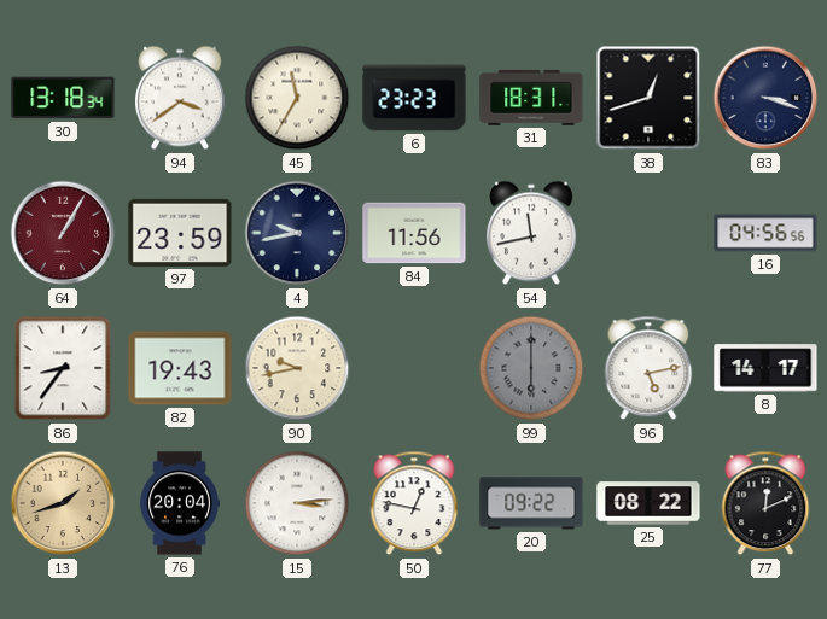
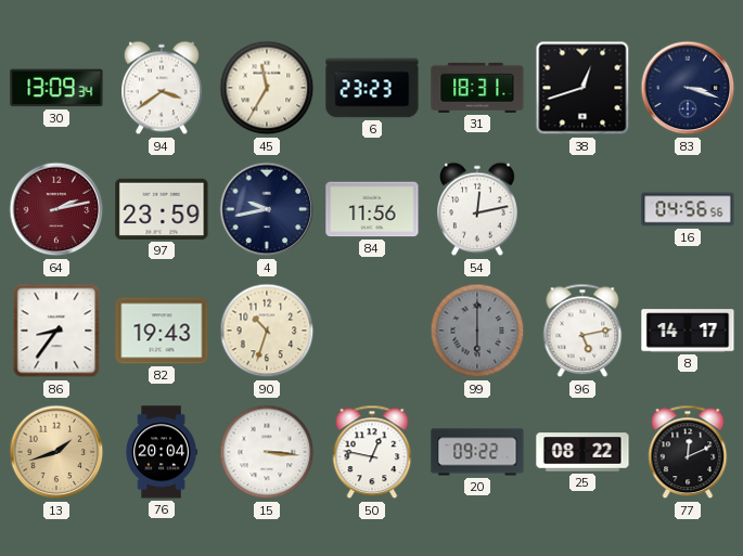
30: 13:18 -> 13:09
64: 1:05 -> 2:13
54: 11:43 -> 12:13
90: 9:43 -> 10:33
15: 3:14 -> 3:16
